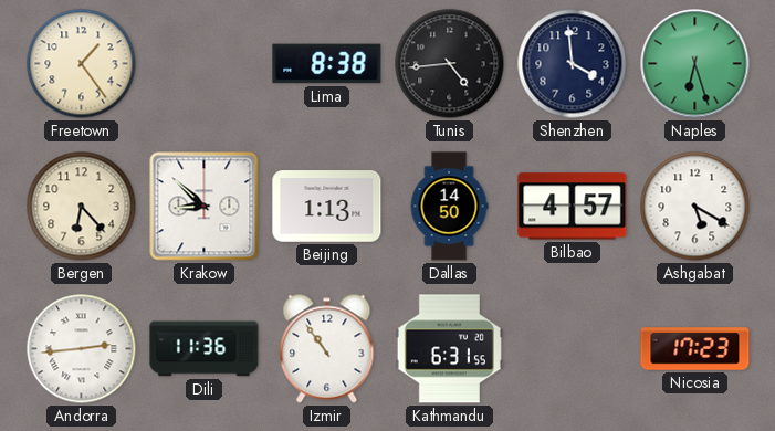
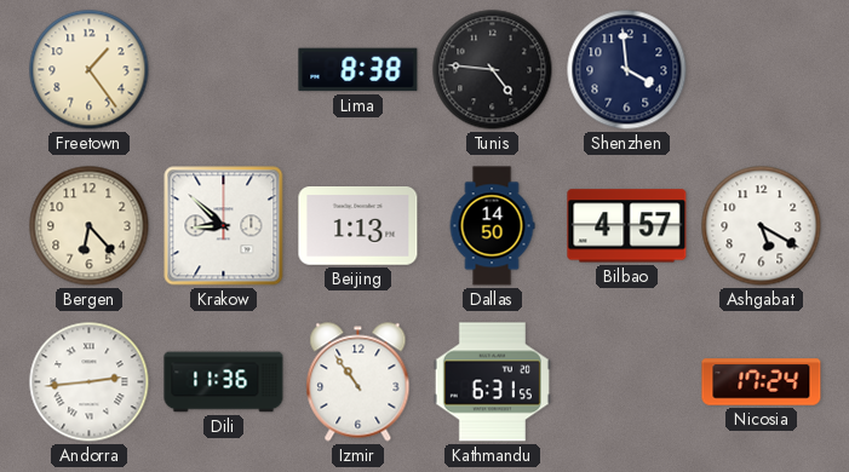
Tunis: 4:44 -> 4:46
Naples: 6:27 -> none
Nicosia: 17:23 -> 17:24
